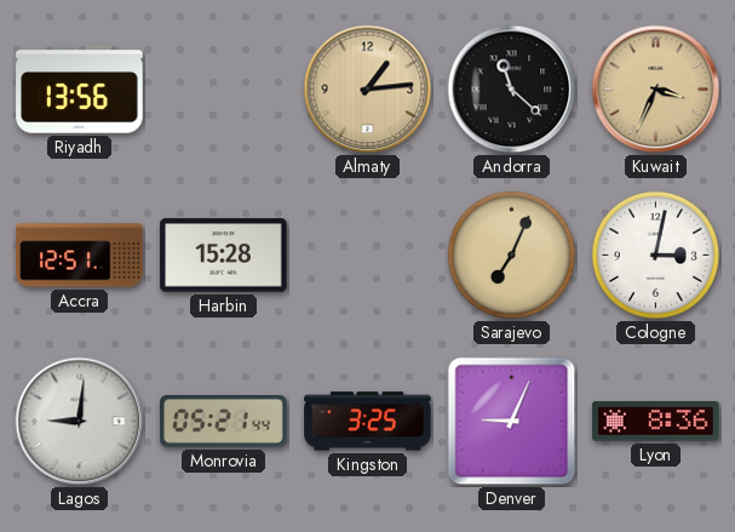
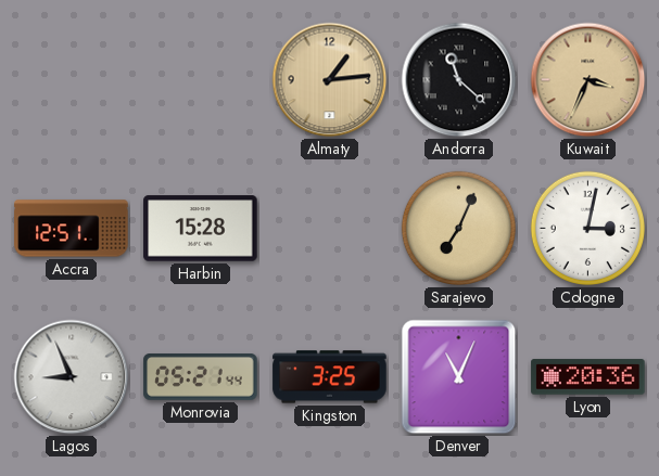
Riyadh: 13:56 -> none
Lagos: 9:01 -> 8:56
Denver: 9:04 -> 11:04
Lyon: 8:36 -> 20:36
